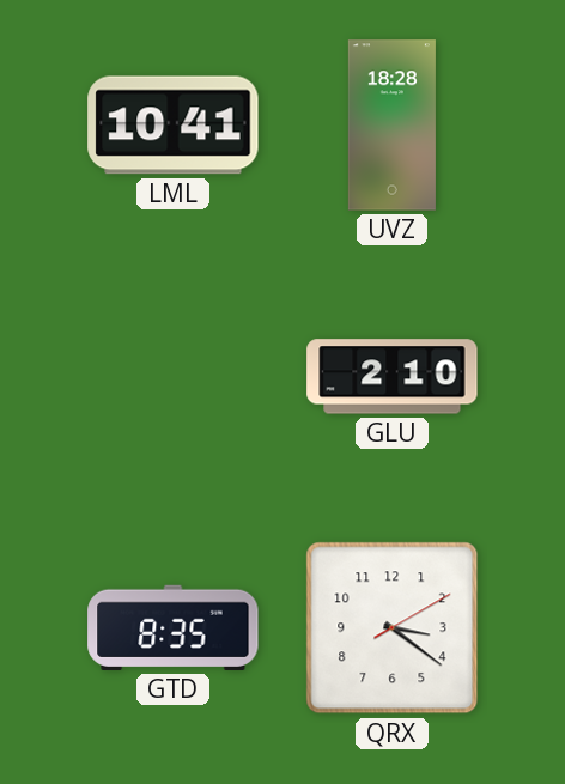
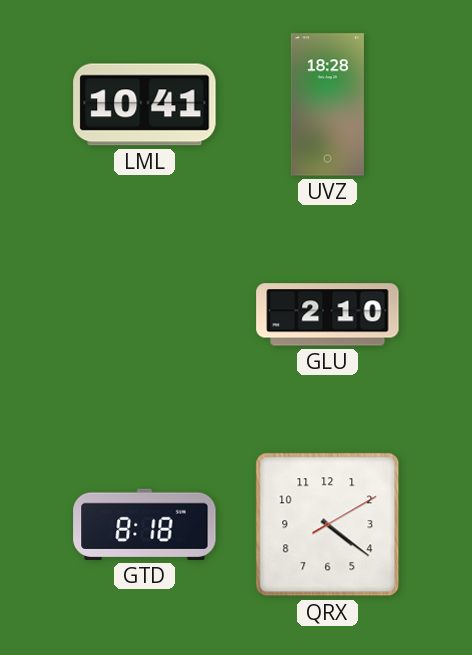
GTD: 8:35 -> 8:18
QRX: 3:21 -> 4:21
